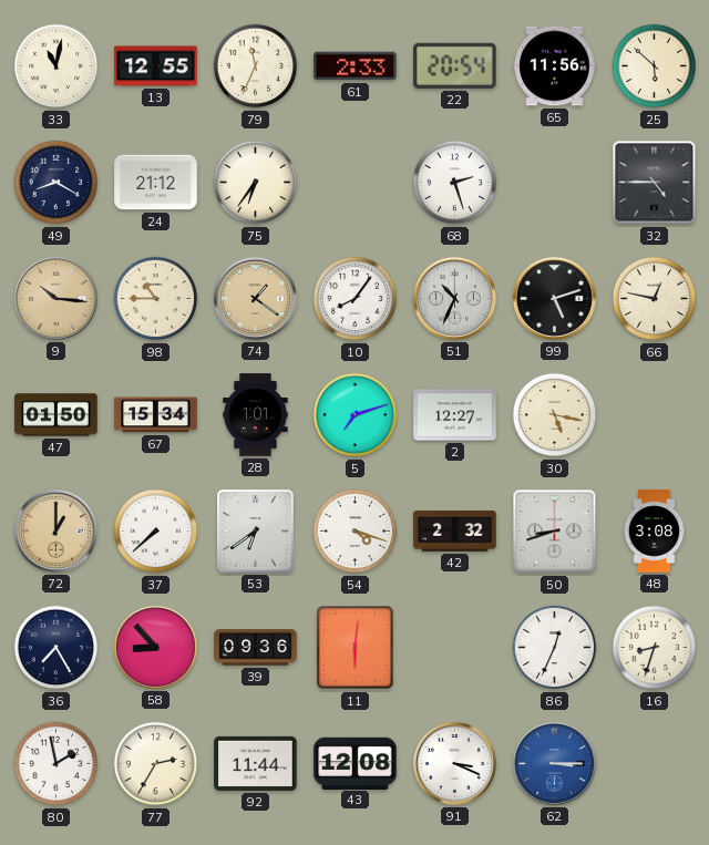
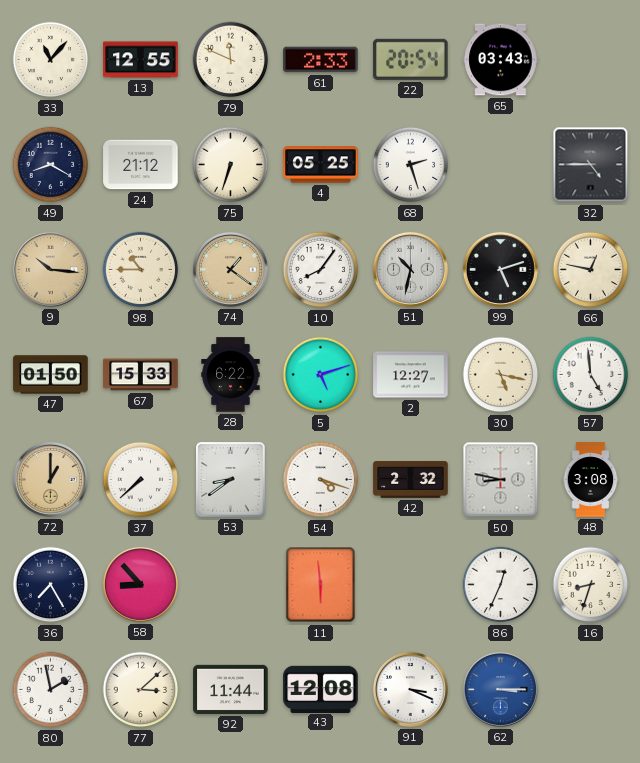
33: 11:02 -> 11:07
79: 11:34 -> 11:49
65: 11:56 -> 03:43
25: 5:52 -> none
75: 6:36 -> 6:33
4: none -> 05:25
51: 10:34 -> 10:32
67: 15:34 -> 15:33
28: 1:01 -> 6:22
5: 7:12 -> 5:12
57: none -> 4:59
53: 6:39 -> 8:39
50: 8:42 -> 8:47
39: 09:36 -> none
11: 6:01 -> 5:59
77: 2:35 -> 3:08
